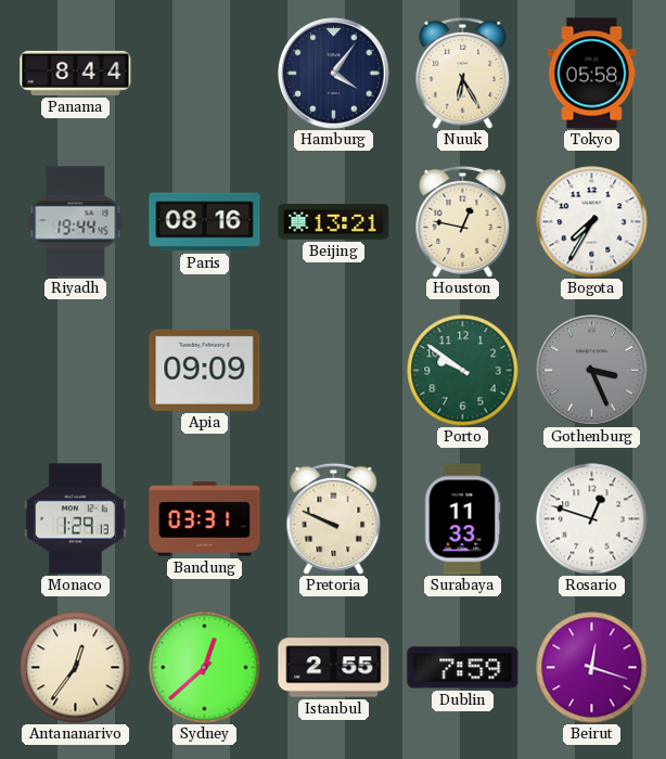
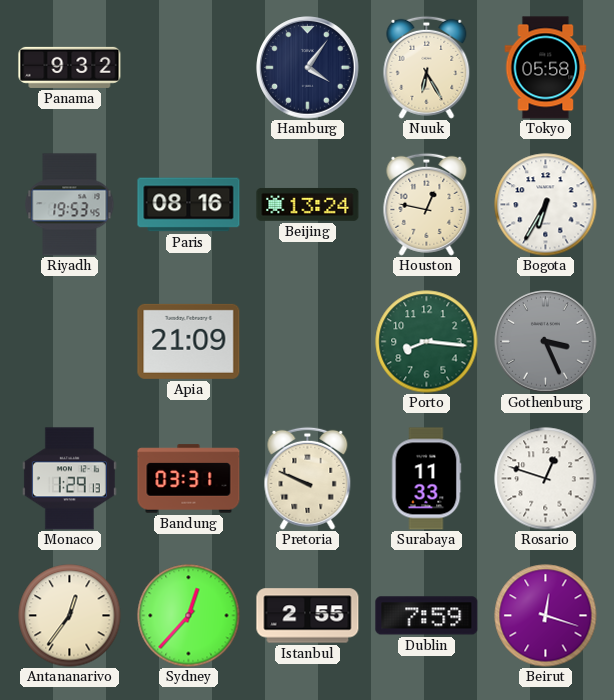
Panama: 8:44 -> 9:32
Riyadh: 19:44 -> 19:53
Beijing: 13:21 -> 13:24
Bogota: 7:35 -> 6:35
Apia: 09:09 -> 21:09
Porto: 9:51 -> 8:16
Sydney: 12:38 -> 12:37
